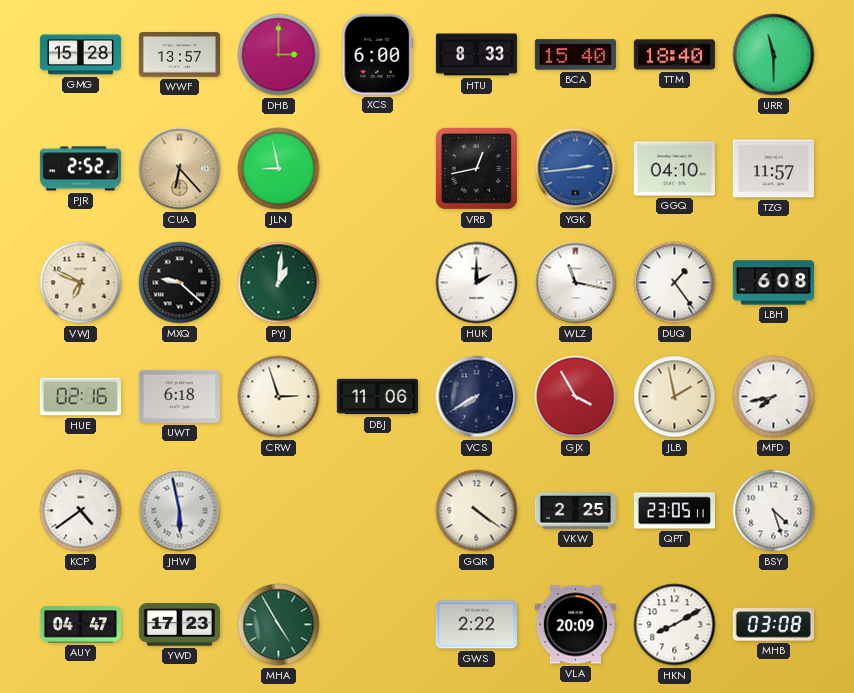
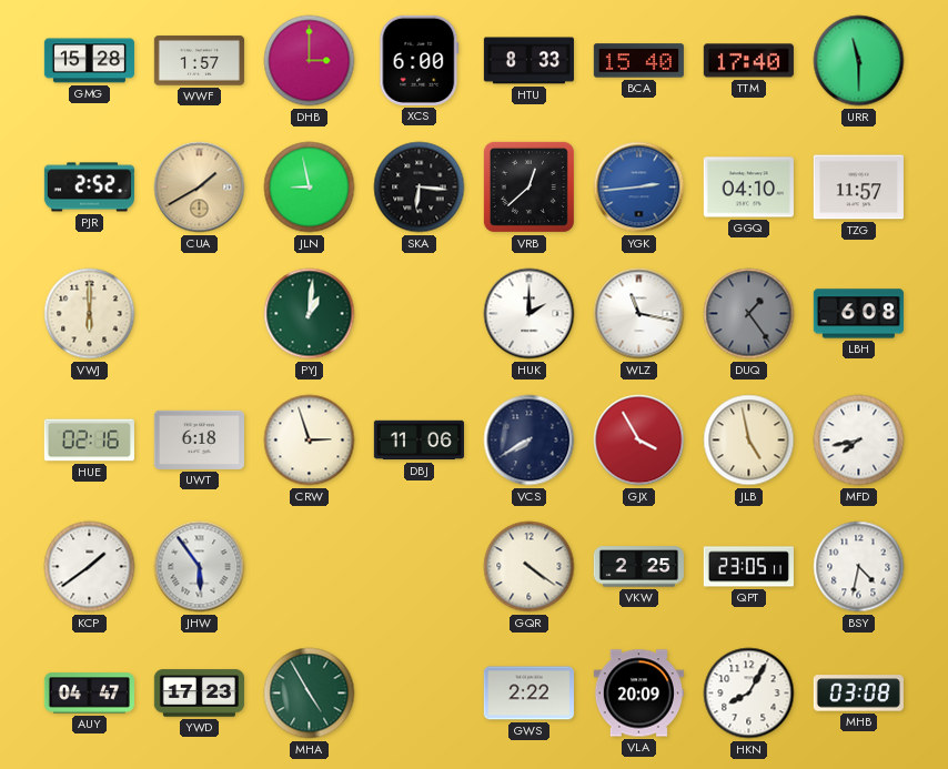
WWF: 13:57 -> 1:57
TTM: 18:40 -> 17:40
CUA: 6:23 -> 1:40
SKA: none -> 6:16
VRB: 12:43 -> 12:38
VWJ: 6:49 -> 6:00
MXQ: 9:22 -> none
DUQ dial: white -> grey
JLB: 1:58 -> 4:58
KCP: 4:39 -> 1:39
JHW: 5:58 -> 5:54
BSY: 4:27 -> 4:32
HKN: 8:10 -> 8:05
